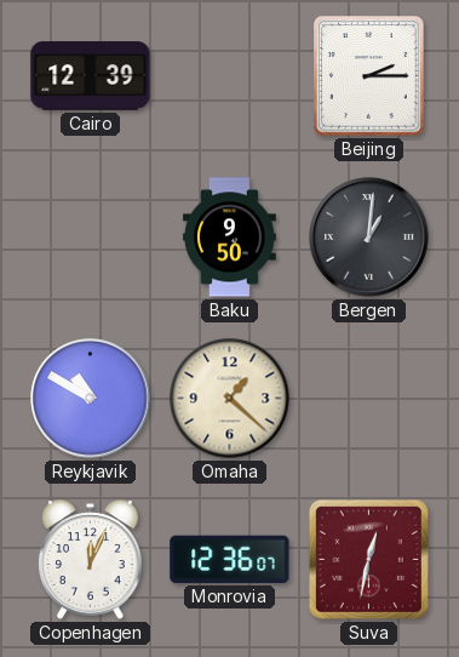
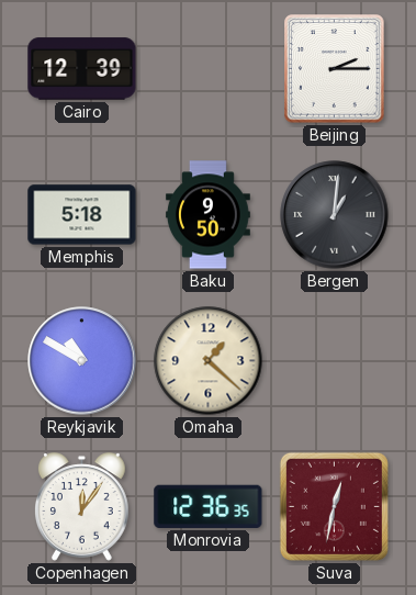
Memphis: none -> 5:18
Copenhagen: 12:04 -> 12:06
Monrovia: 12:36:07 -> 12:36:35
